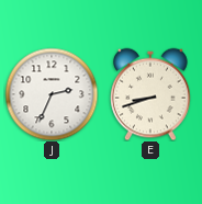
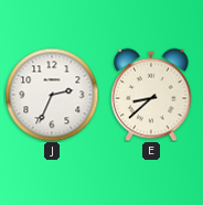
E: 8:42 -> 8:38
